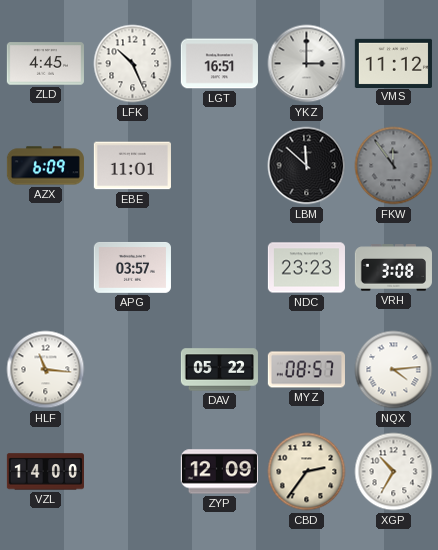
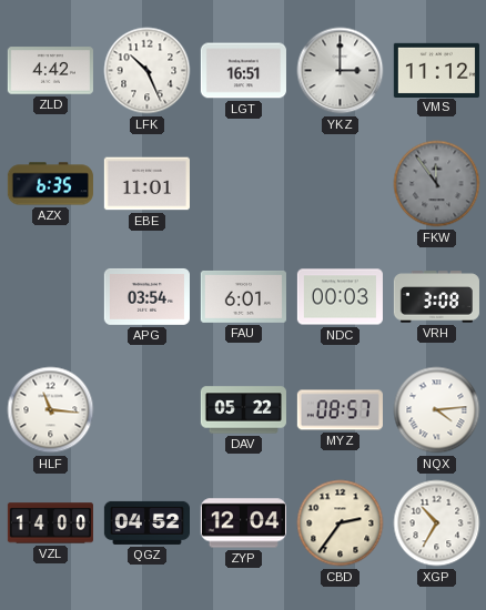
ZLD: 4:45 -> 4:42
AZX: 6:09 -> 6:35
LBM: 11:52 -> none
APG: 03:57 -> 03:54
FAU: none -> 6:01
NDC: 23:23 -> 00:03
QGZ: none -> 04:52
ZYP: 12:09 -> 12:04
